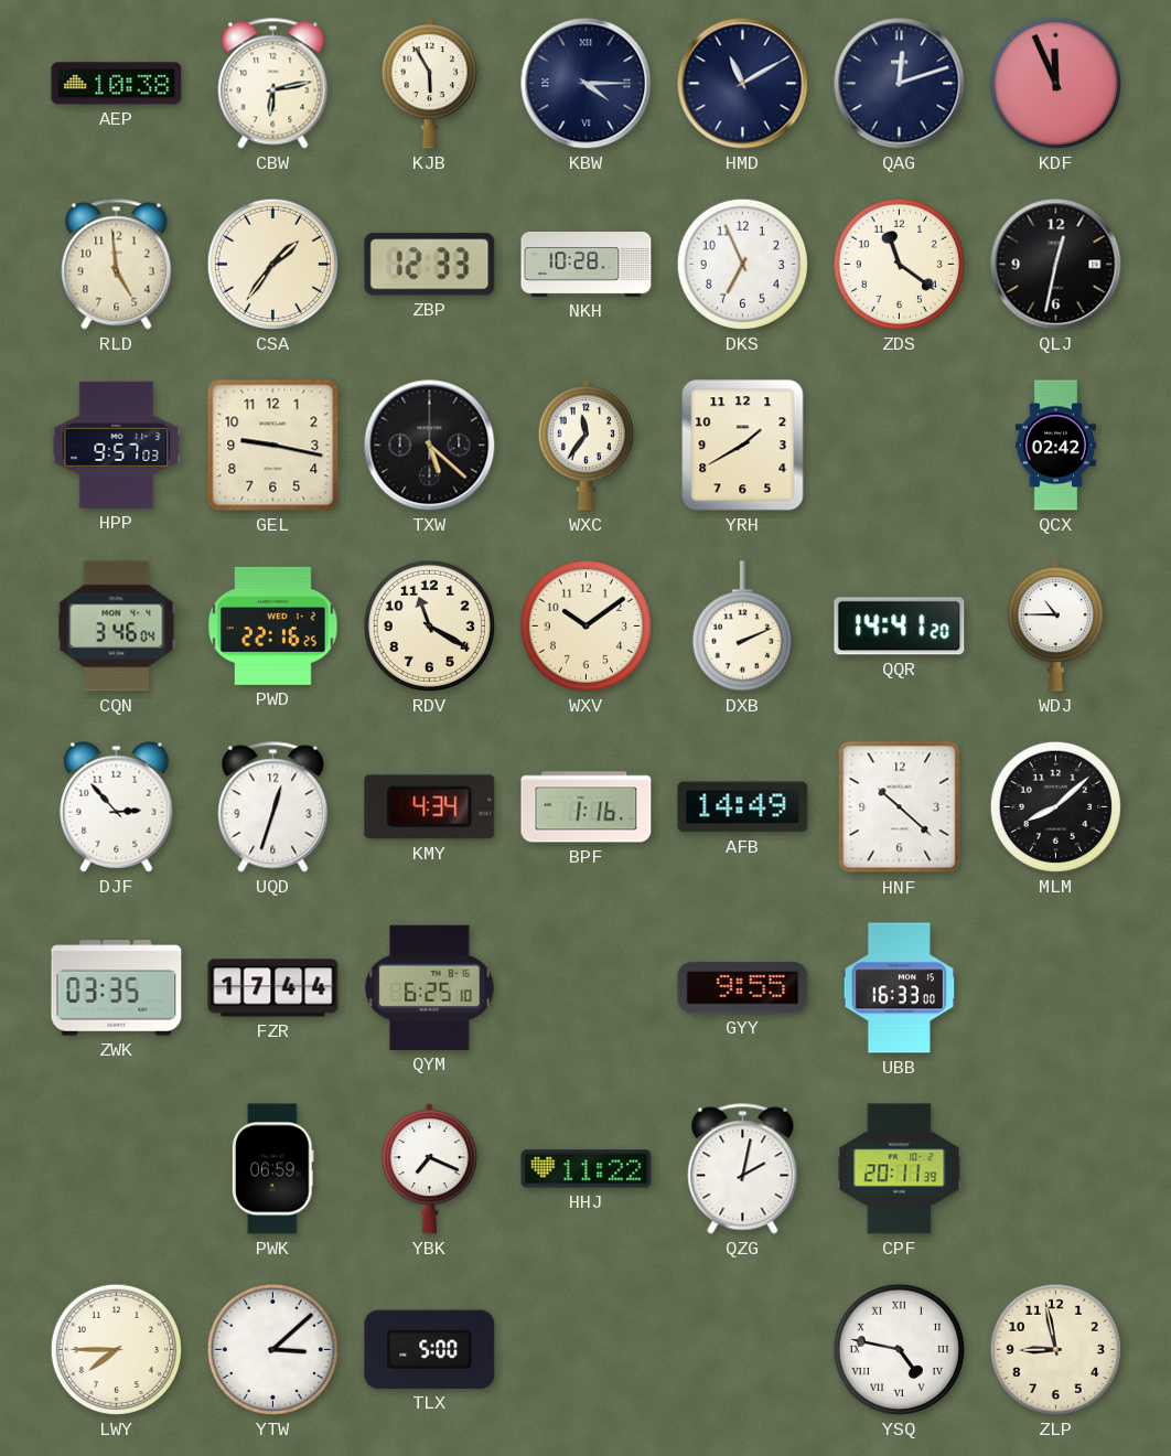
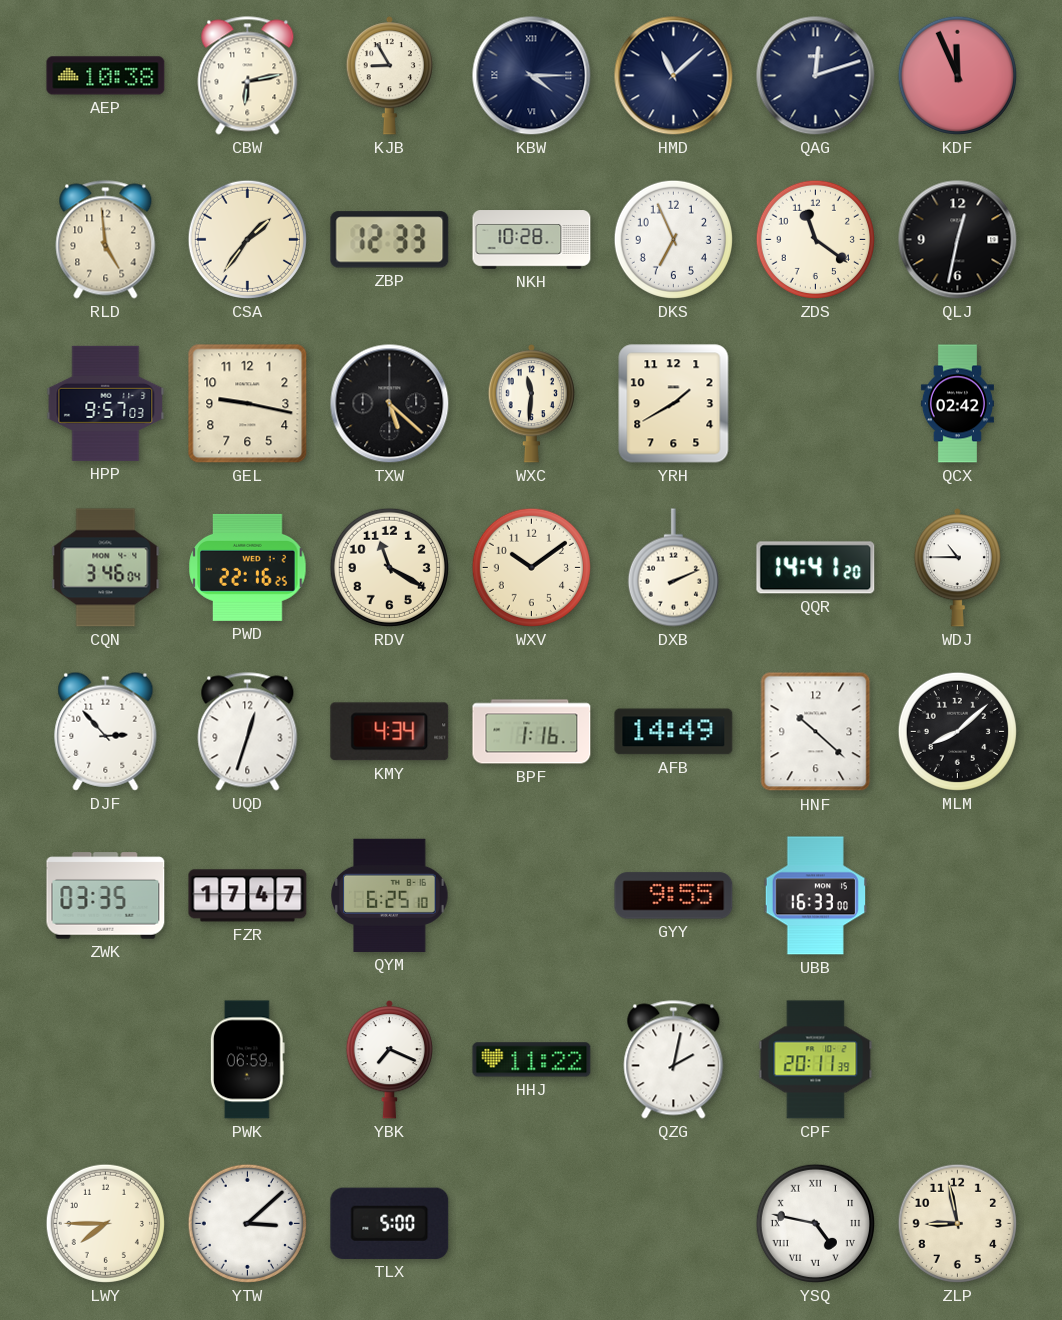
KJB: 5:55 -> 8:55
HMD: 11:10 -> 11:08
WXC: 11:36 -> 11:31
FZR: 17:44 -> 17:47
